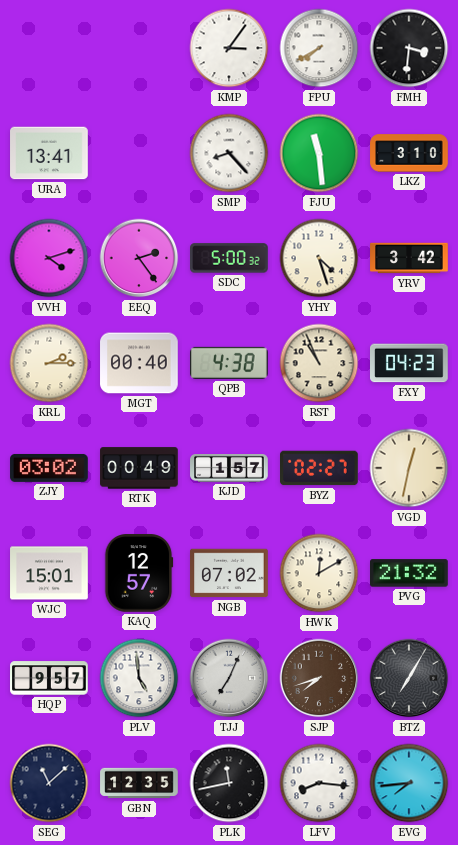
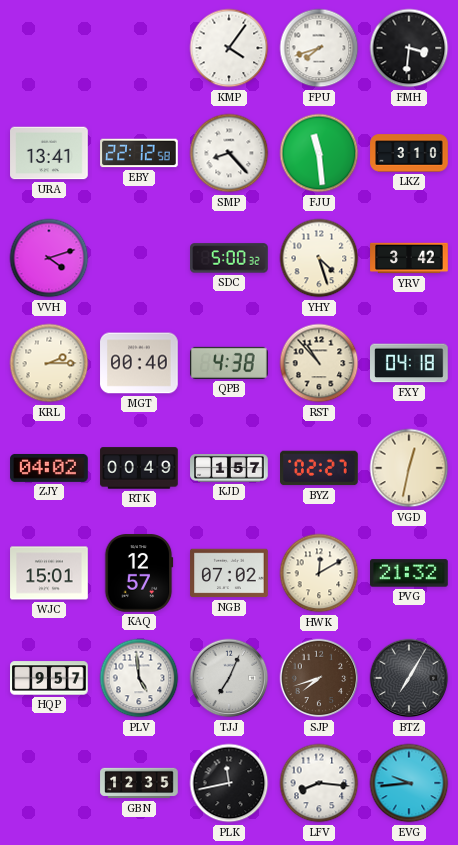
KMP: 3:06 -> 4:06
FPU: 7:40 -> 7:42
EBY: none -> 22:12
EEQ: 2:24 -> none
RST: 10:56 -> 10:53
FXY: 04:23 -> 04:18
ZJY: 03:02 -> 04:02
SEG: 11:08 -> none
EVG: 7:44 -> 9:44
